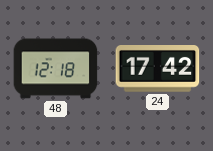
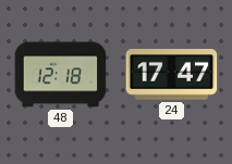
24: 17:42 -> 17:47
